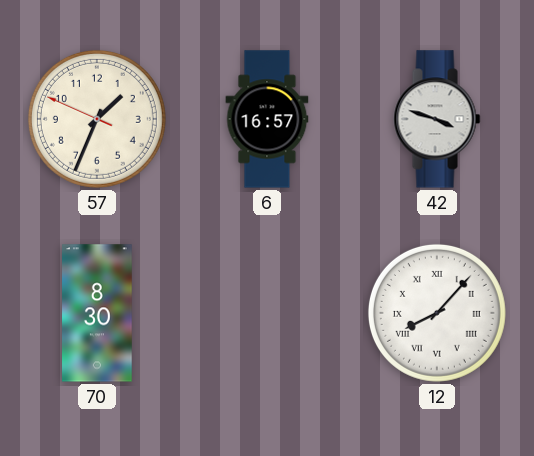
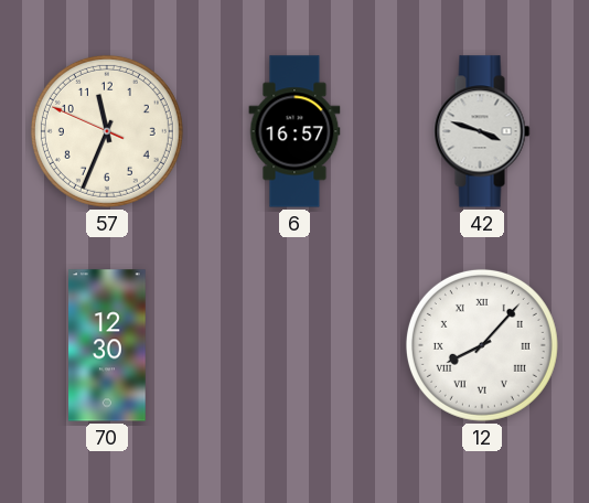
57: 1:33 -> 11:33
70: 8:30 -> 12:30
